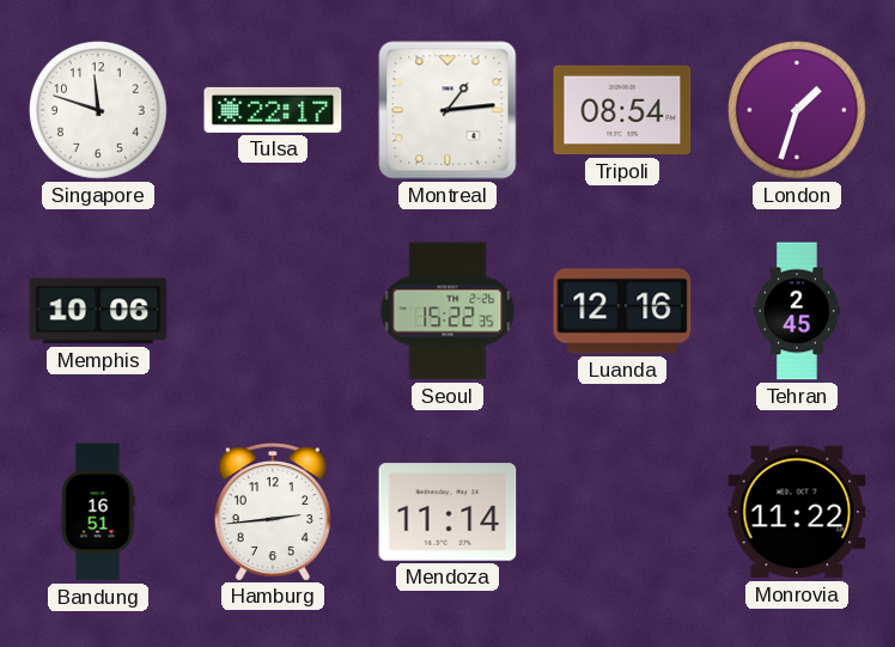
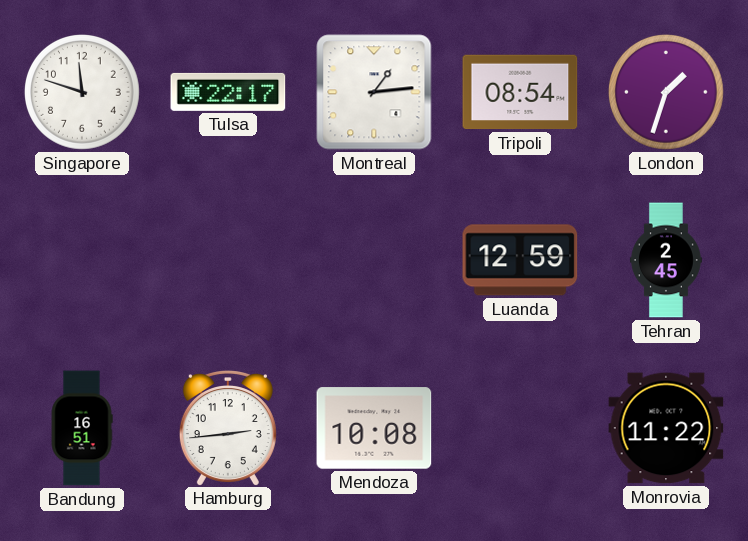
Memphis: 10:06 -> none
Seoul: 15:22 -> none
Luanda: 12:16 -> 12:59
Mendoza: 11:14 -> 10:08
